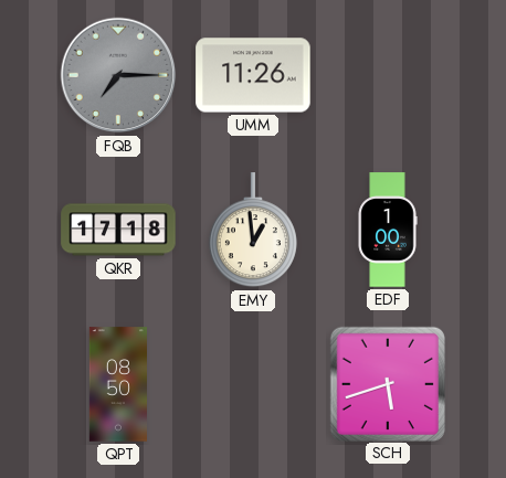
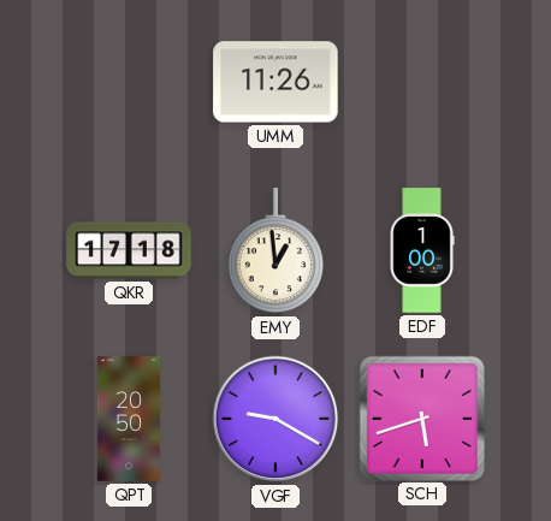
FQB: 7:15 -> none
QPT: 08:50 -> 20:50
VGF: none -> 9:20
